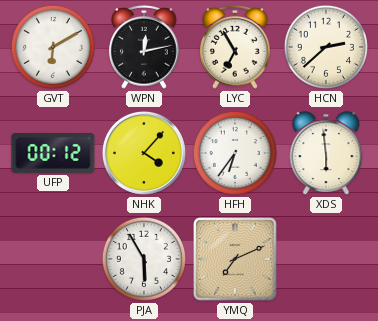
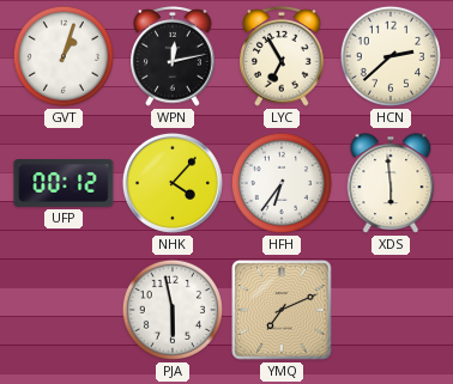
GVT: 6:10 -> 1:03
PJA: 5:55 -> 5:58
